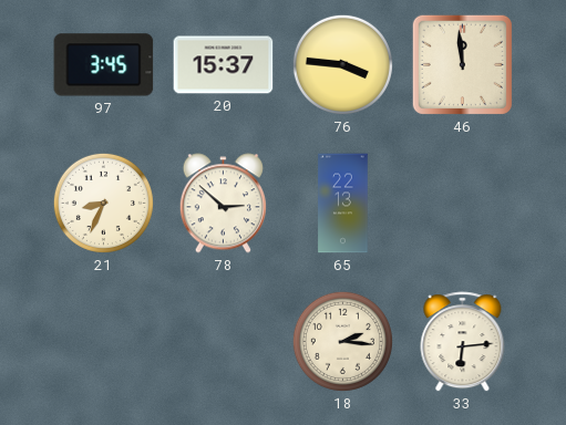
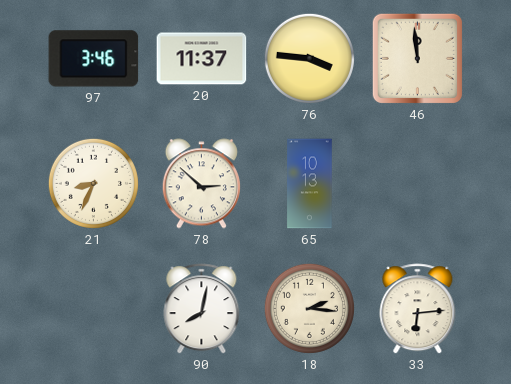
97: 3:45 -> 3:46
20: 15:37 -> 11:37
65: 22:13 -> 10:13
90: none -> 8:02
